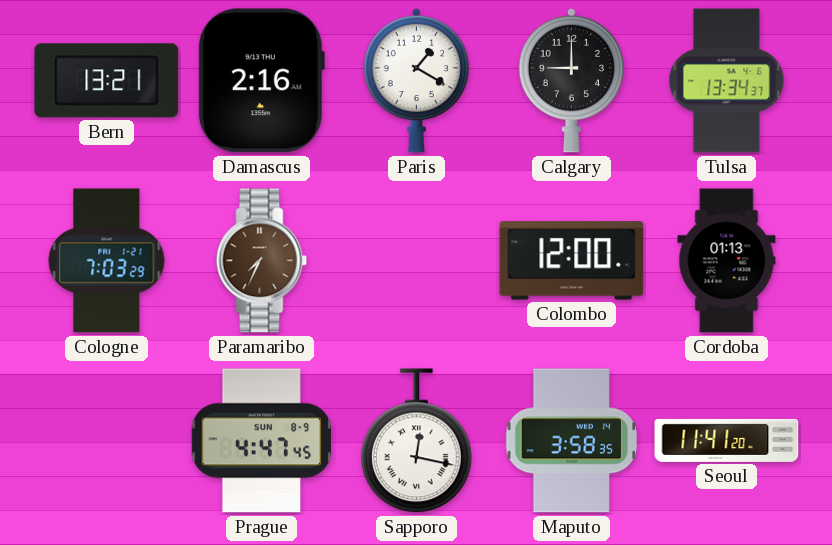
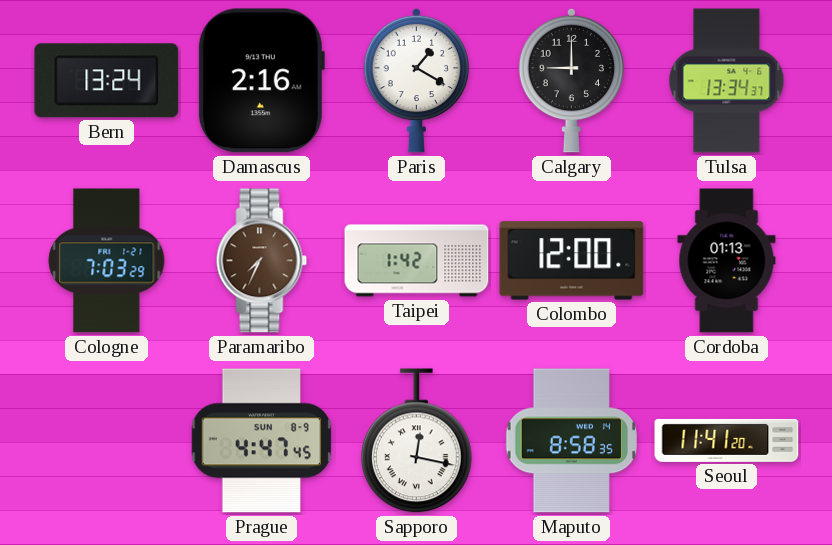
Bern: 13:21 -> 13:24
Taipei: none -> 1:42
Maputo: 3:58 -> 8:58
